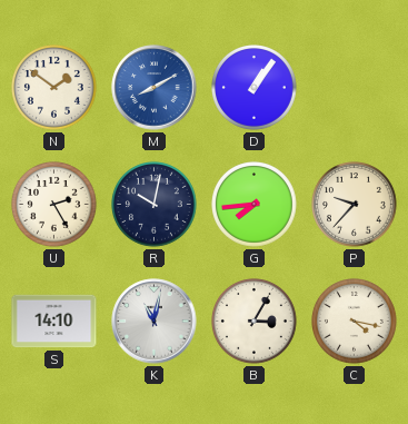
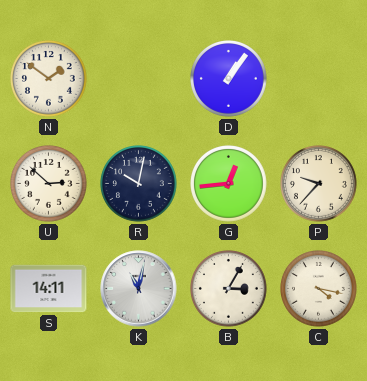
M: 8:10 -> none
U: 2:25 -> 2:52
G: 7:44 -> 12:44
S: 14:10 -> 14:11
